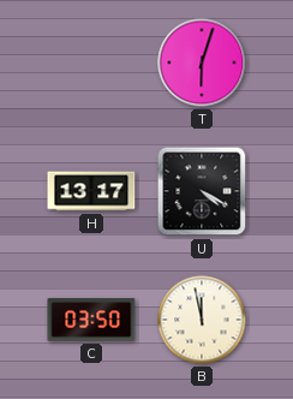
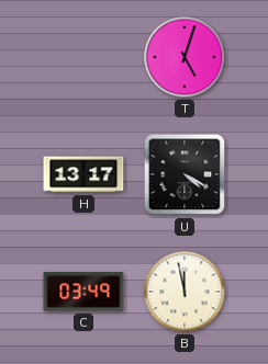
T: 6:03 -> 5:03
C: 03:50 -> 03:49
